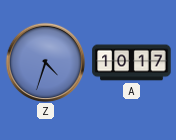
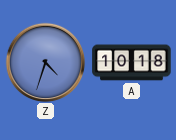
A: 10:17 -> 10:18
